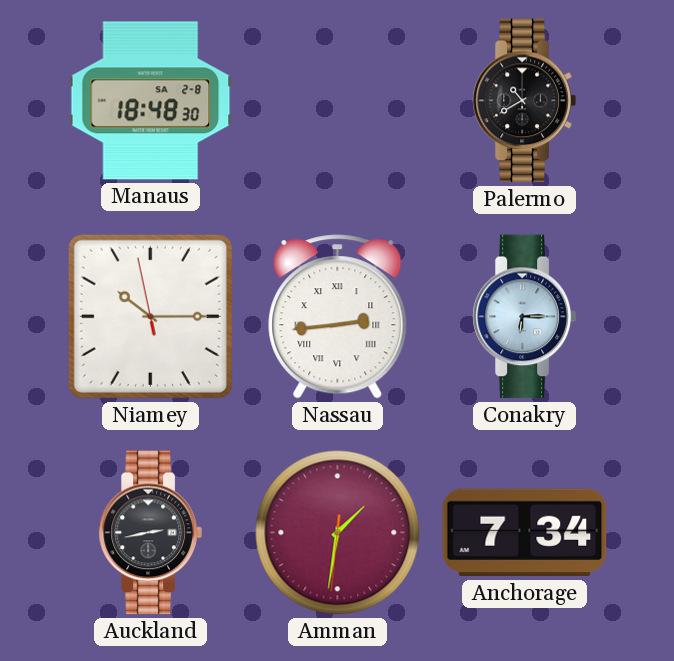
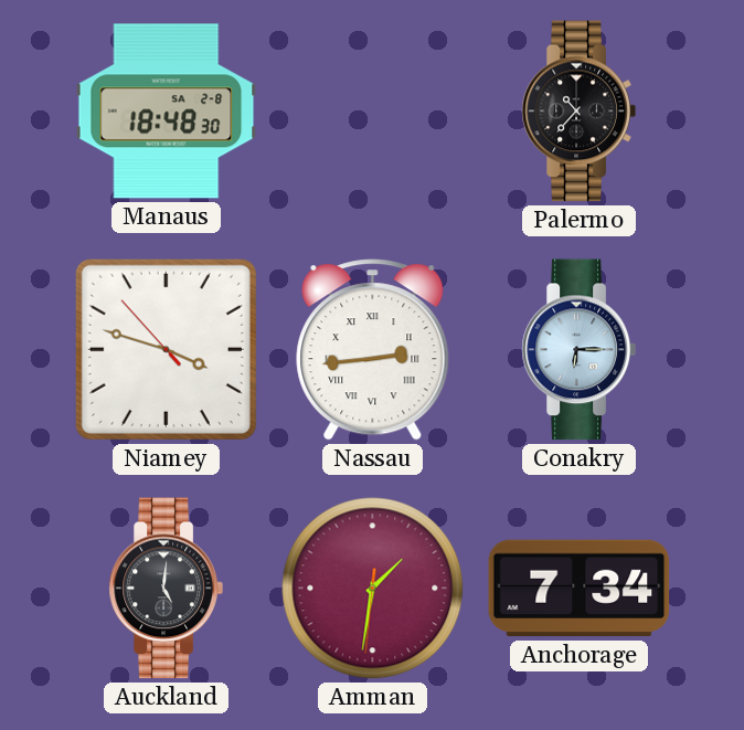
Palermo: 10:40 -> 10:37
Niamey: 10:14 -> 3:47
Auckland: 2:43 -> 5:01
